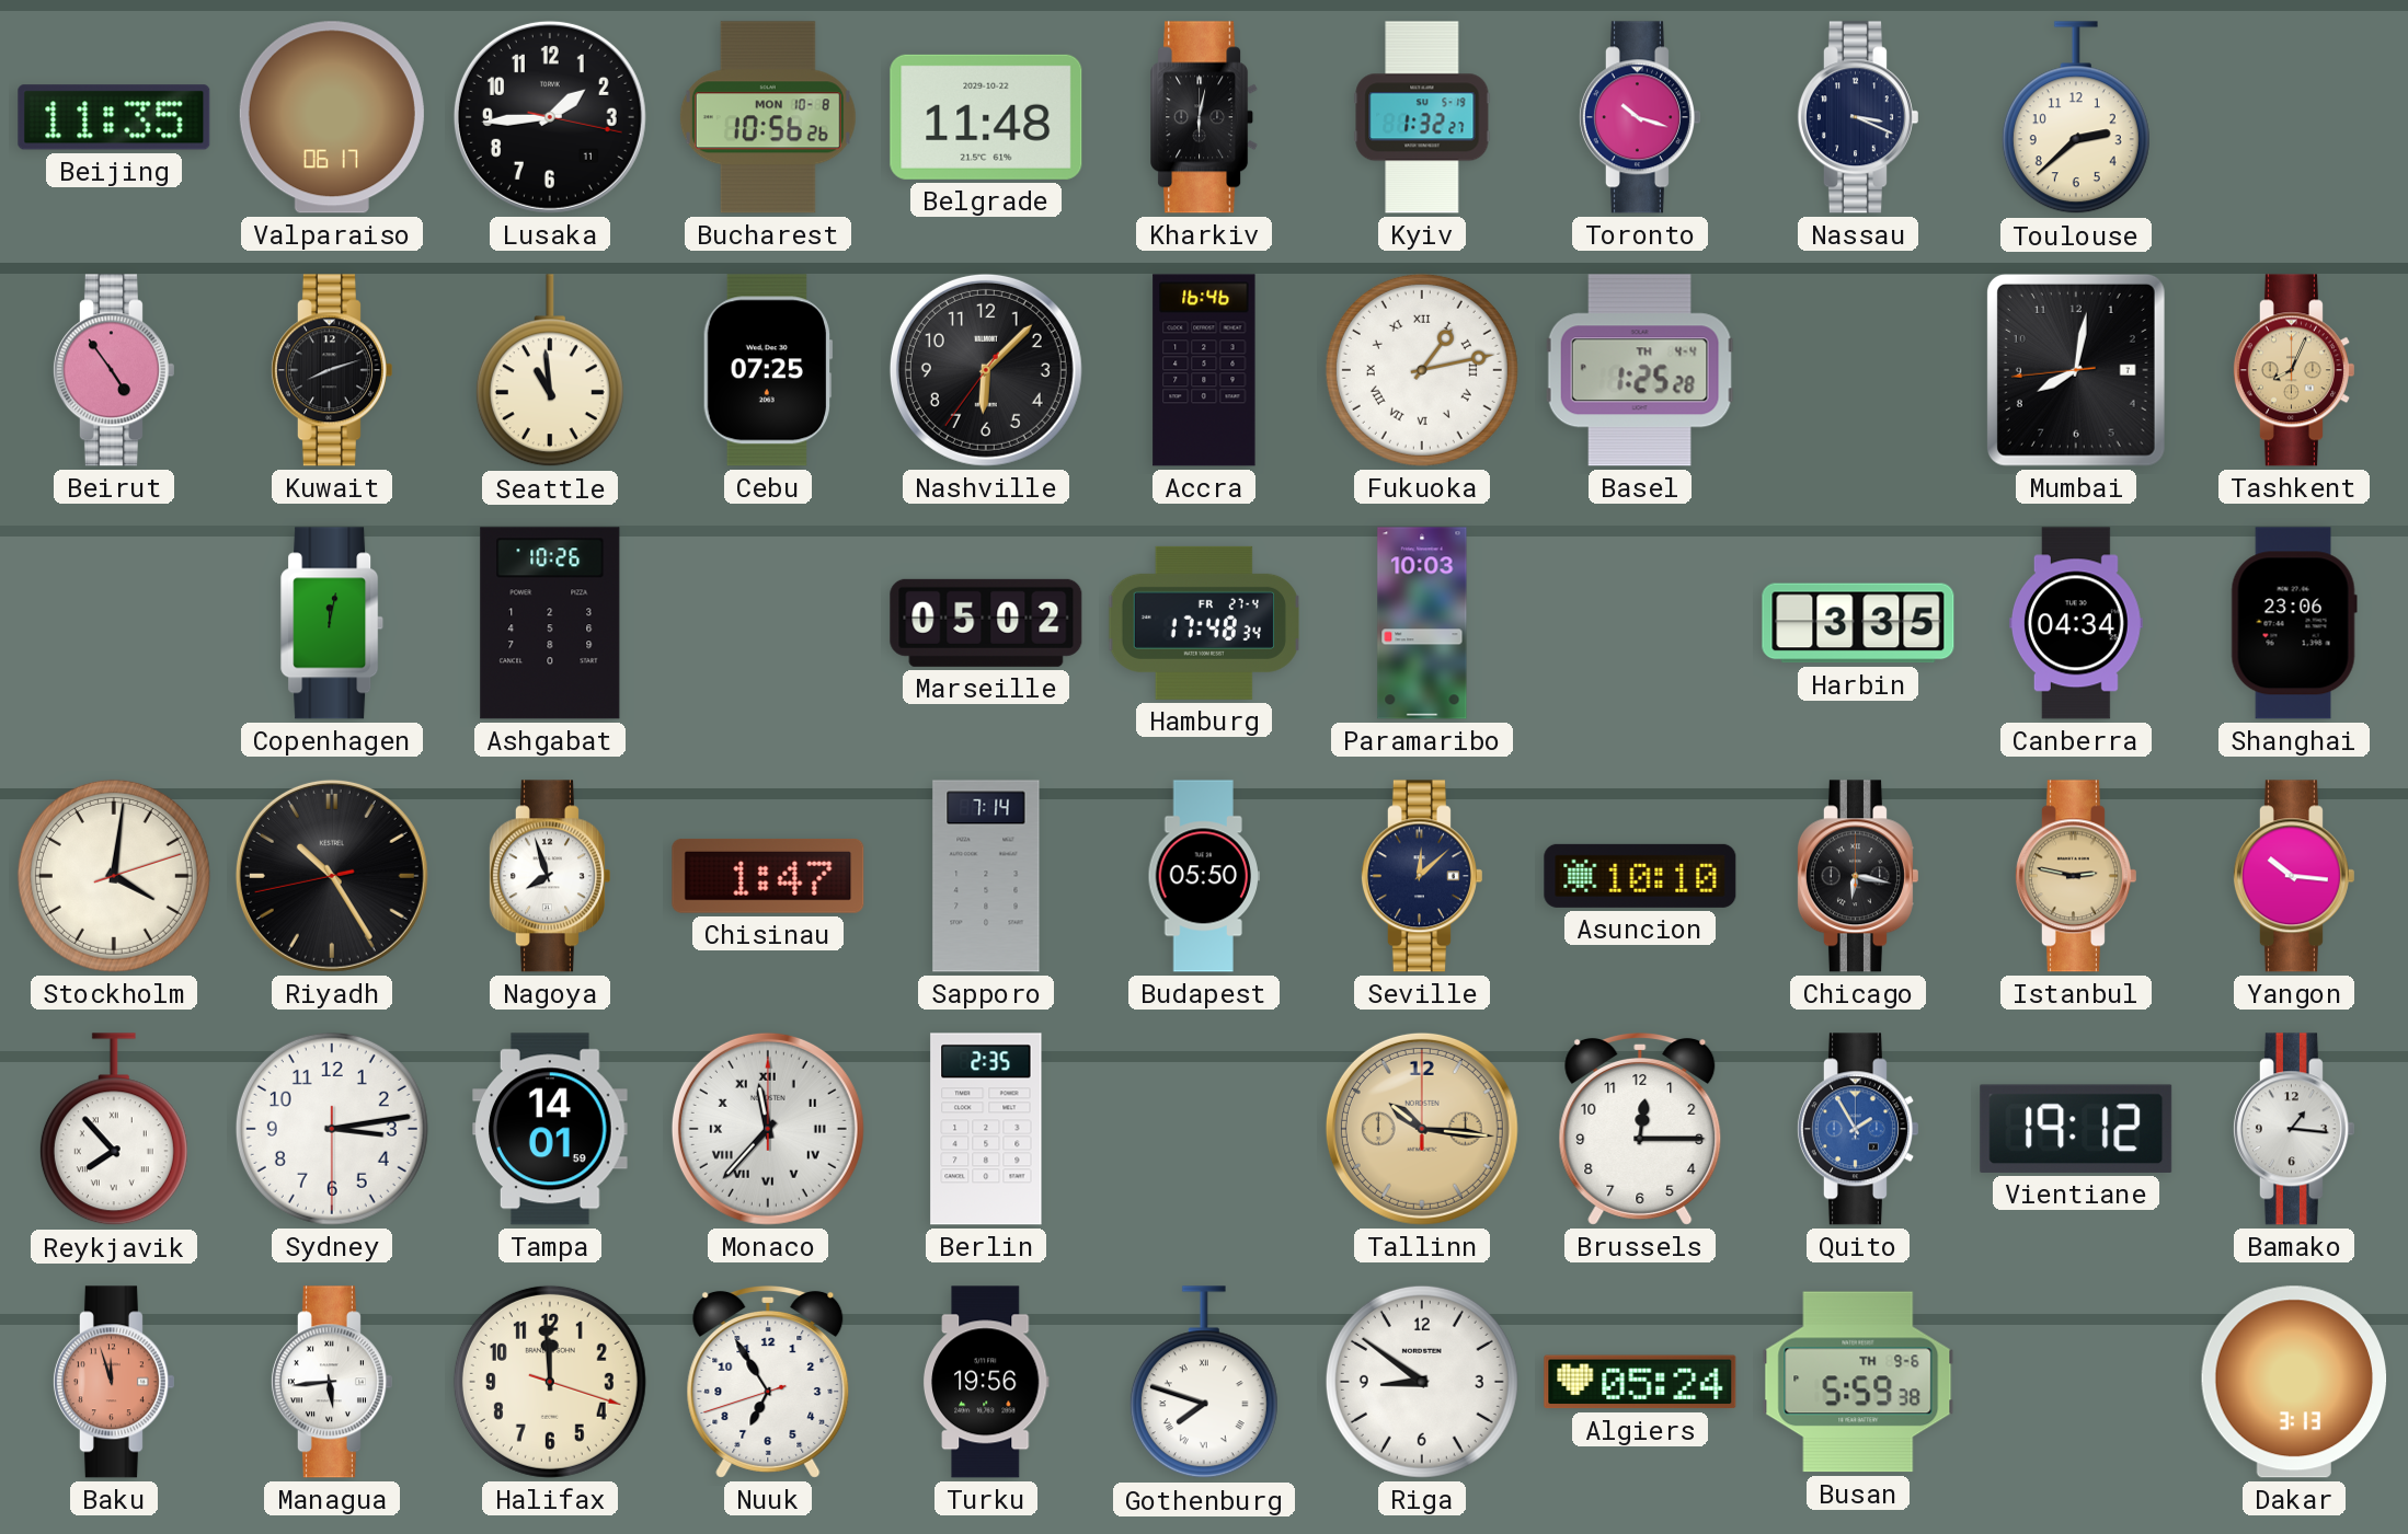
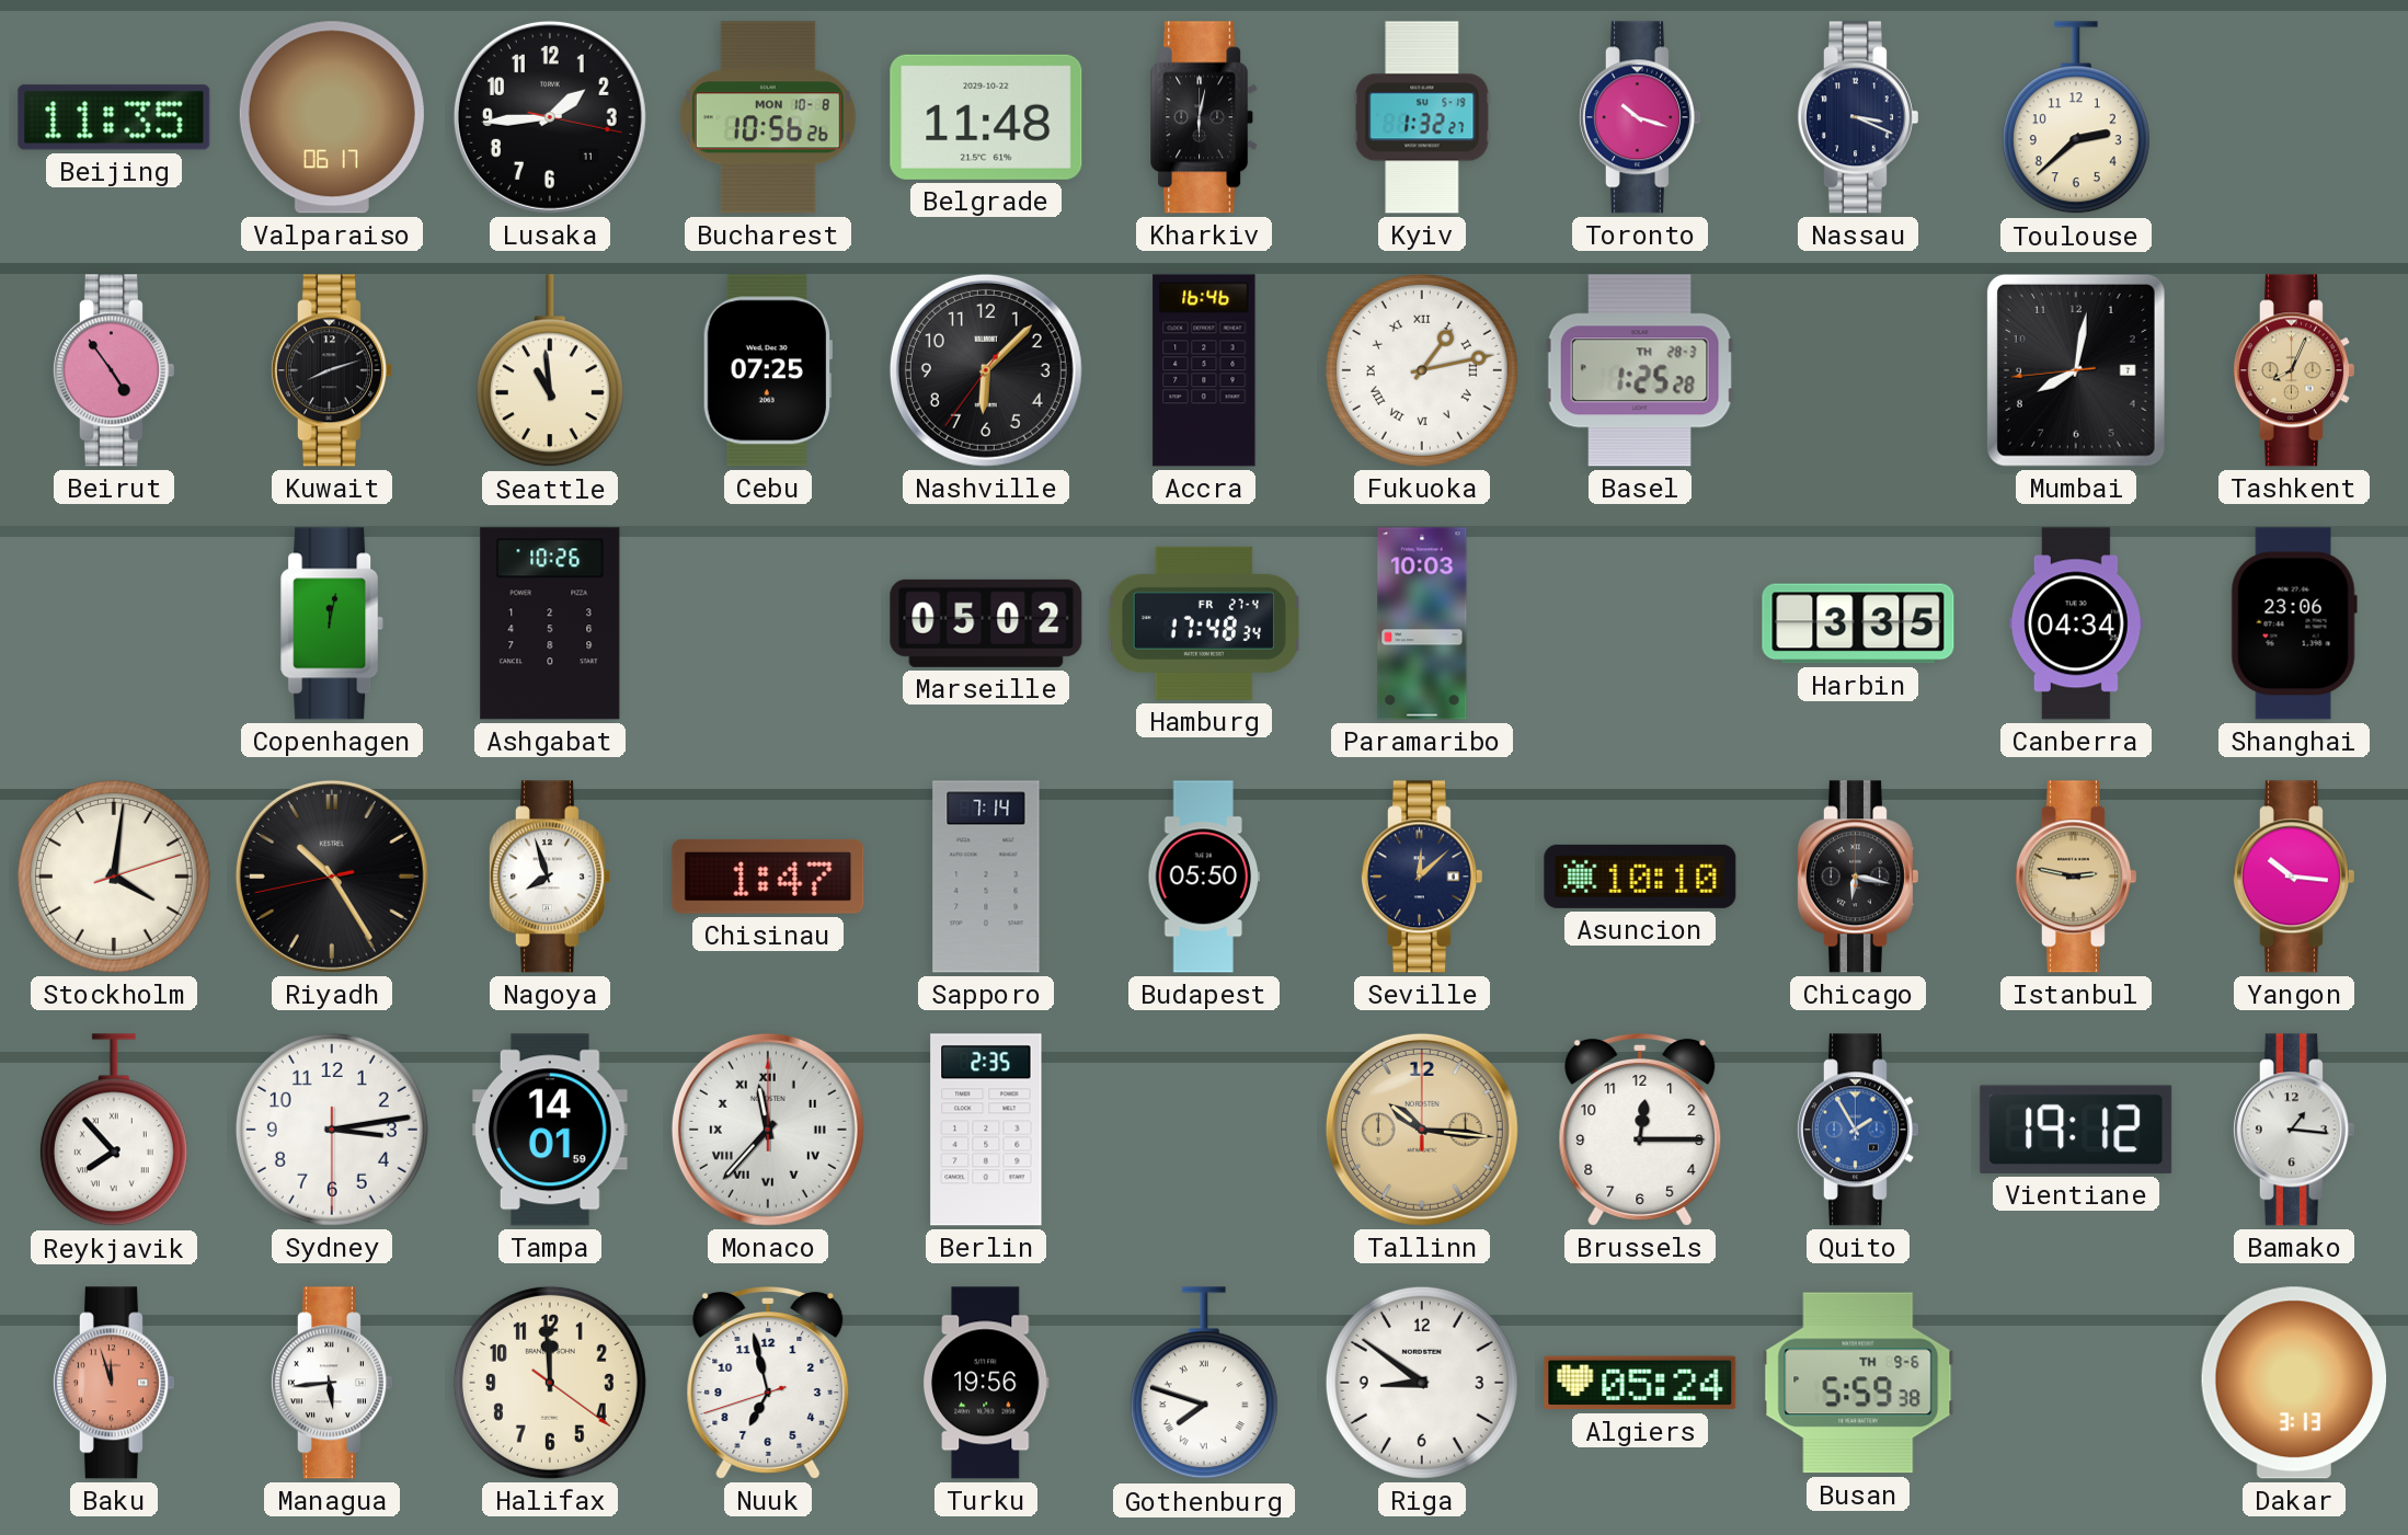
Basel date: TH 4-4 -> TH 28-3
Halifax: 11:59:18 -> 11:59:21
Nuuk: 6:54 -> 6:57
